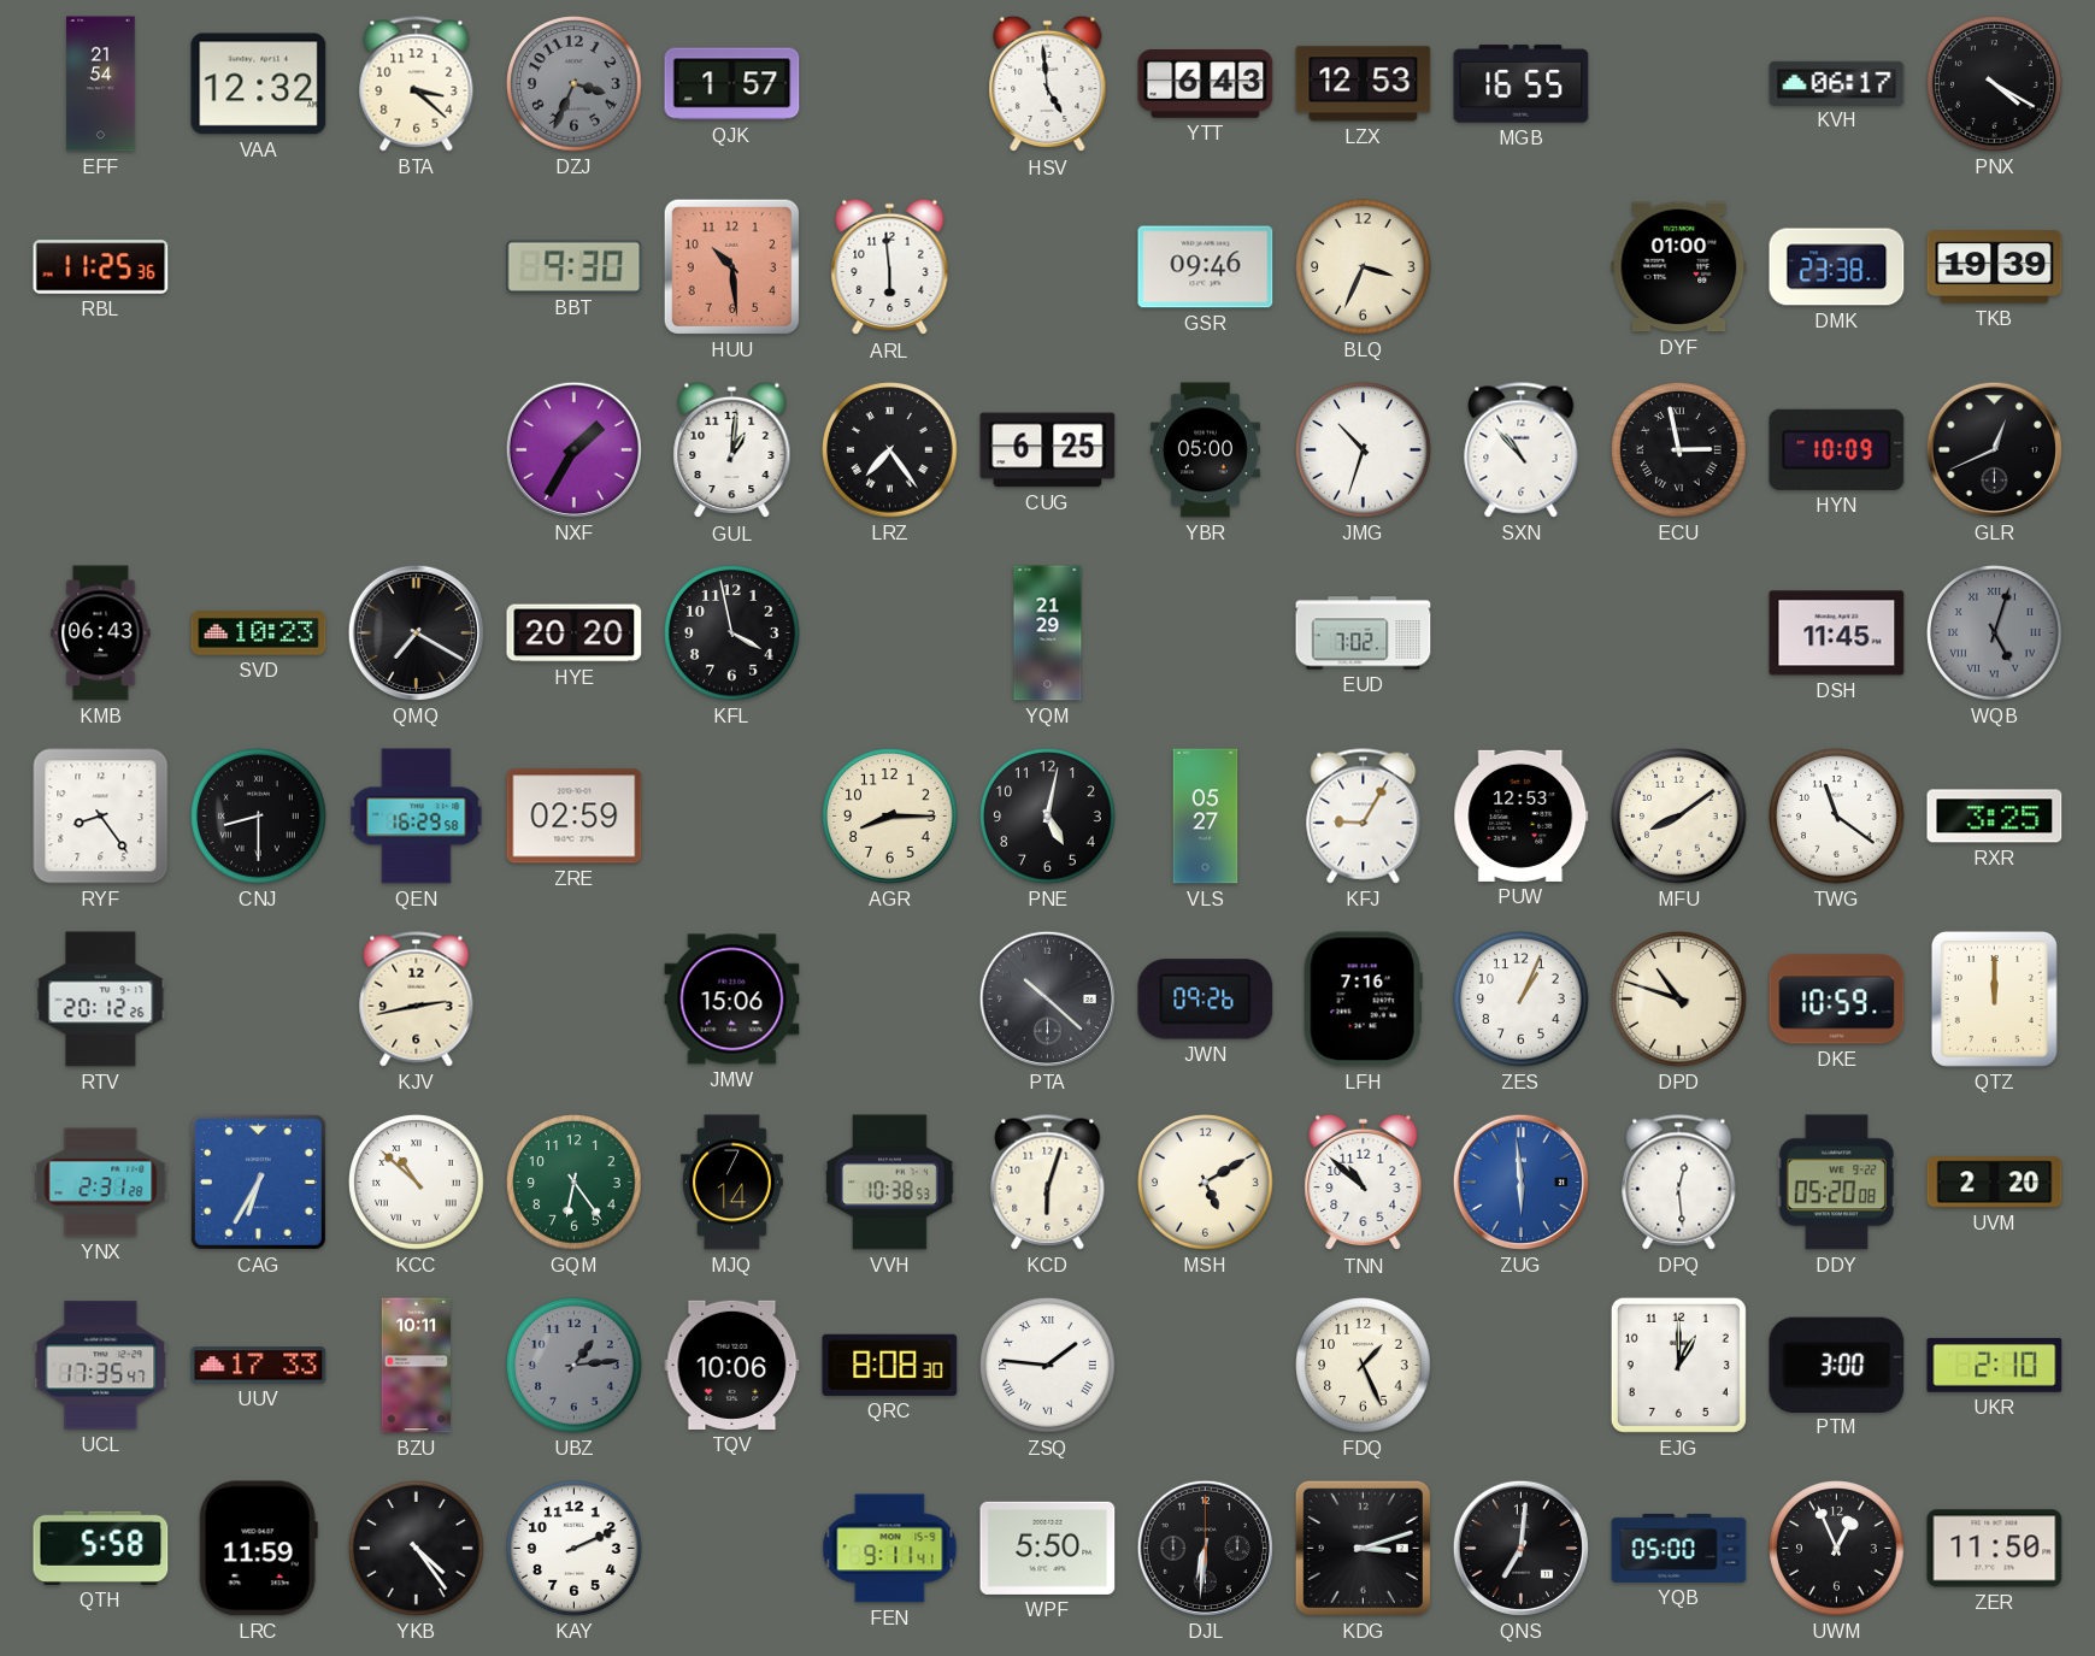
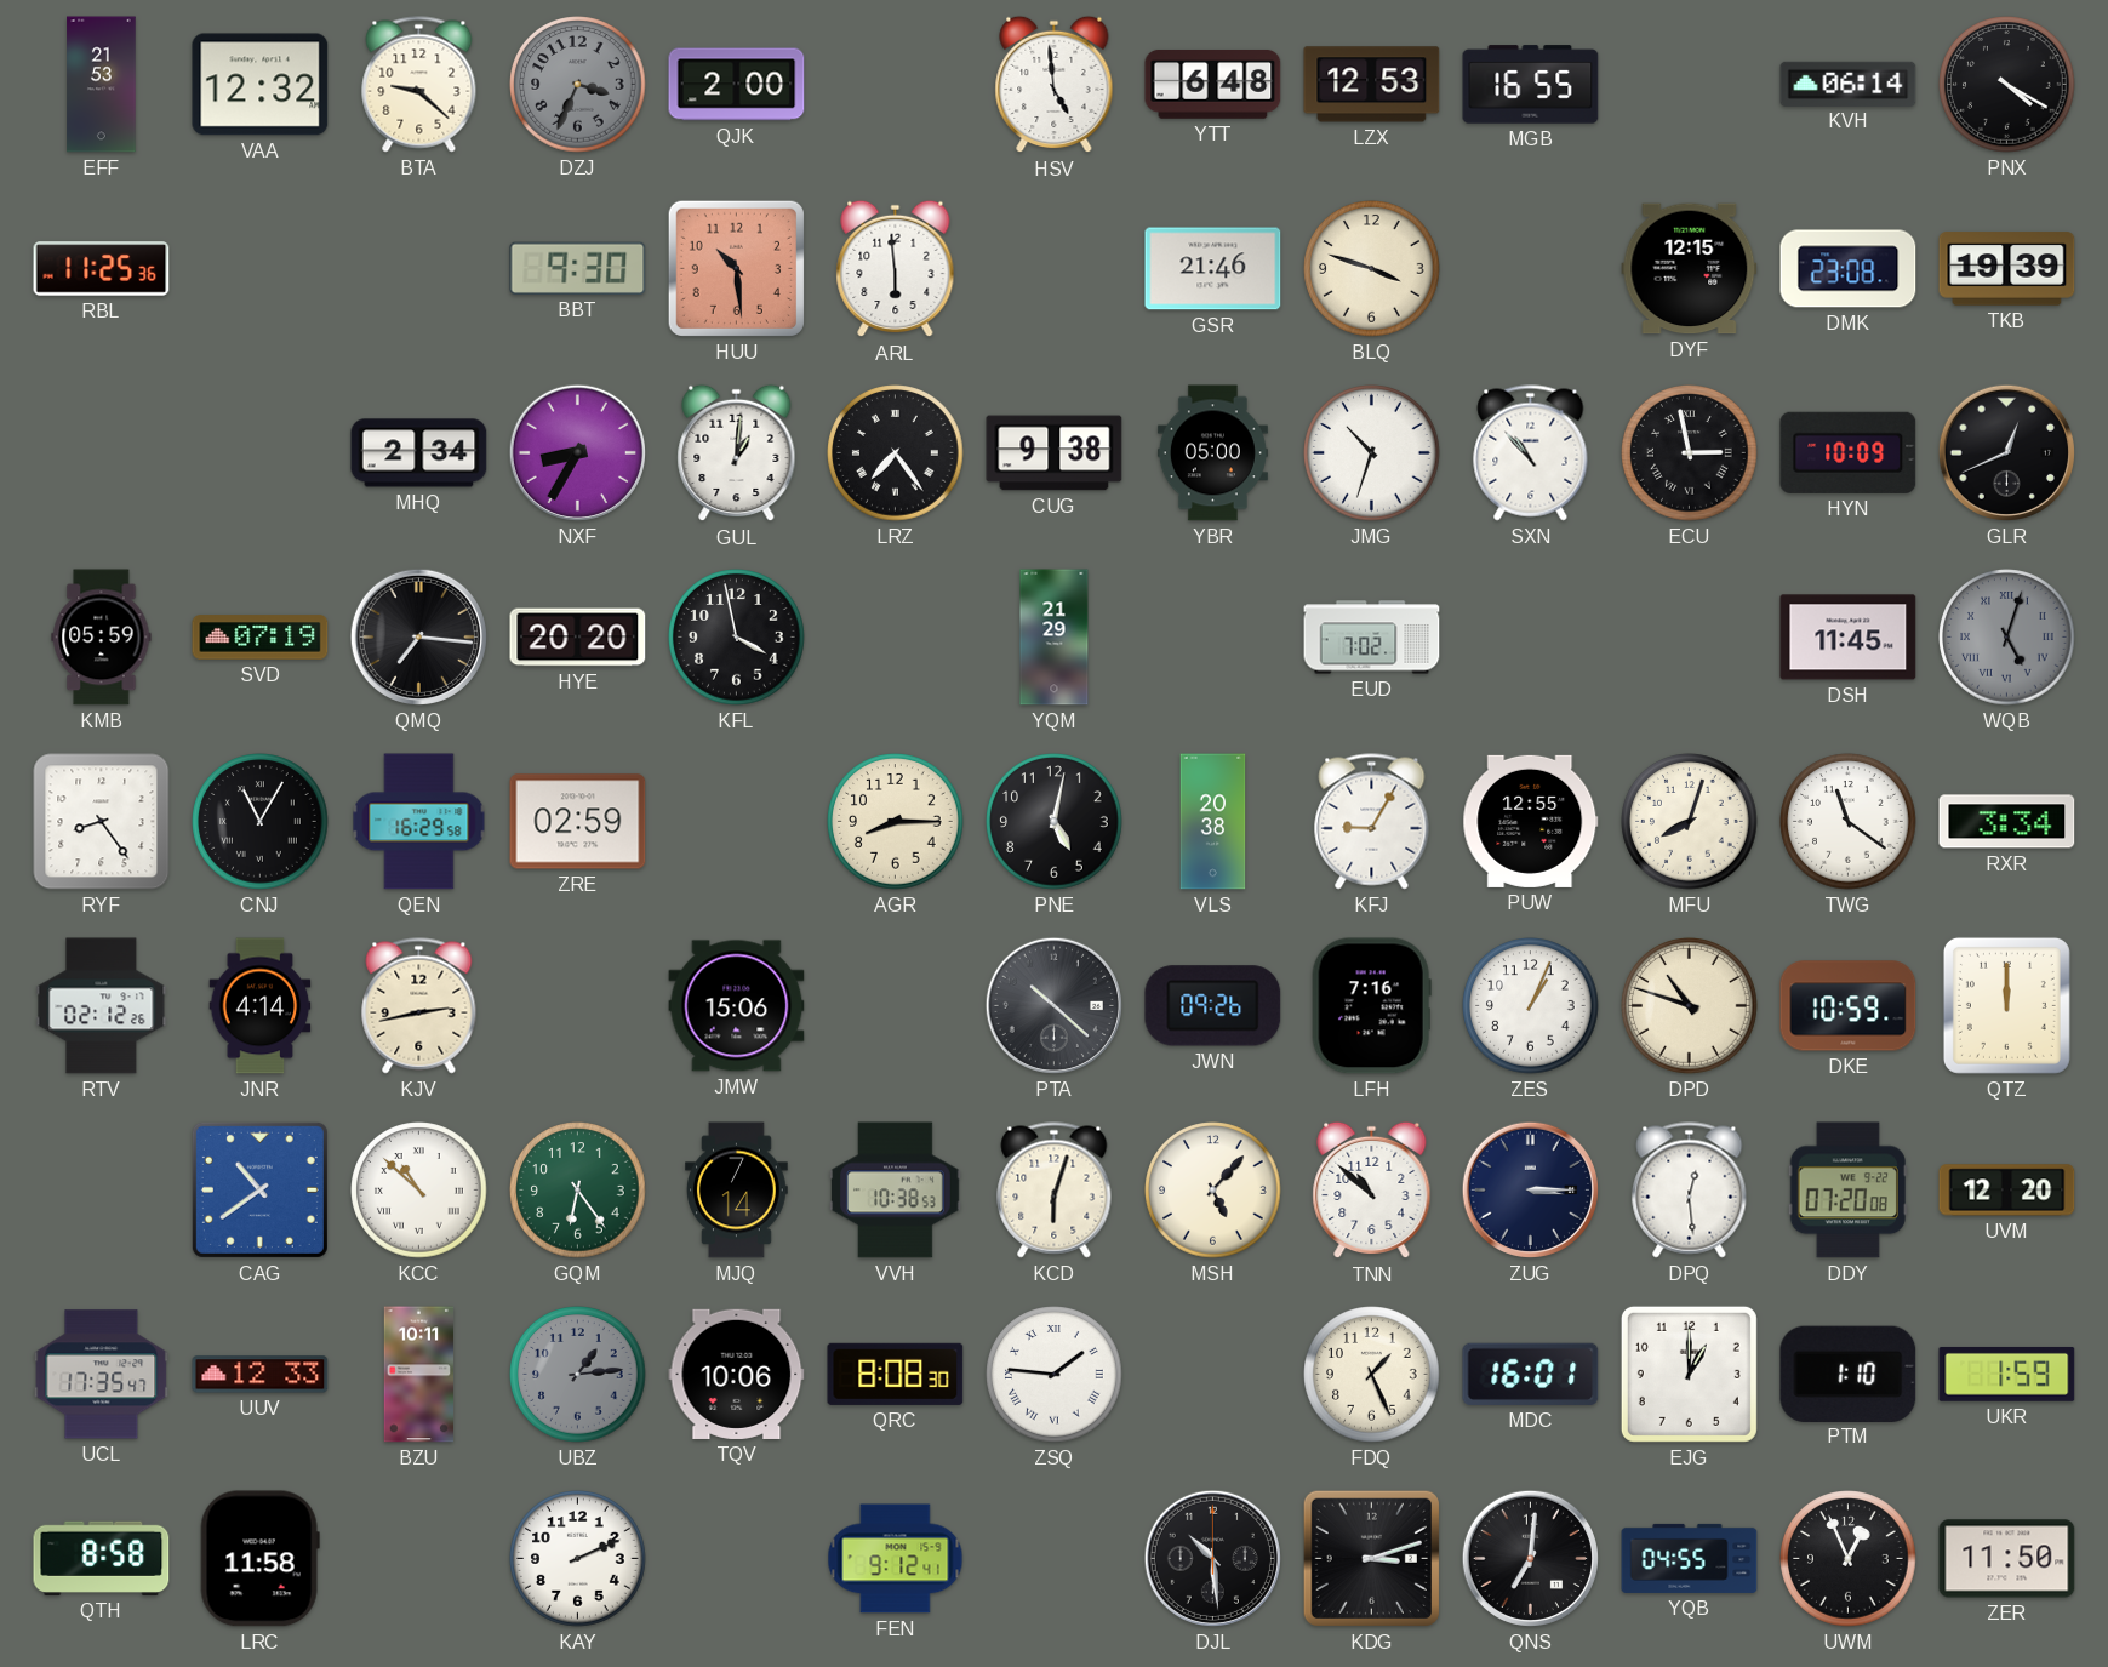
EFF: 21:54 -> 21:53
BTA: 3:22 -> 9:22
QJK: 1:57 -> 2:00
YTT: 6:43 -> 6:48
KVH: 06:17 -> 06:14
GSR: 09:46 -> 21:46
BLQ: 3:34 -> 3:48
DYF: 01:00 -> 12:15
DMK: 23:38 -> 23:08
MHQ: none -> 2:34
NXF: 1:35 -> 8:35
CUG: 6:25 -> 9:38
KMB: 06:43 -> 05:59
SVD: 10:23 -> 07:19
QMQ: 7:20 -> 7:16
CNJ: 8:30 -> 11:05
VLS: 05:27 -> 20:38
PUW: 12:53 -> 12:55
MFU: 8:09 -> 8:03
RXR: 3:25 -> 3:34
RTV: 20:12 -> 02:12
JNR: none -> 4:14
YNX: 2:31 -> none
CAG: 6:35 -> 10:39
MSH: 5:10 -> 5:07
ZUG: 5:59 -> 3:15
ZUG dial: blue -> navy
DDY: 05:20 -> 07:20
UVM: 2:20 -> 12:20
UUV: 17:33 -> 12:33
MDC: none -> 16:01
PTM: 3:00 -> 1:10
UKR: 2:10 -> 1:59
QTH: 5:58 -> 8:58
LRC: 11:59 -> 11:58
YKB: 4:24 -> none
FEN: 9:11 -> 9:12
WPF: 5:50 -> none
DJL: 6:31 -> 10:29
YQB: 05:00 -> 04:55
